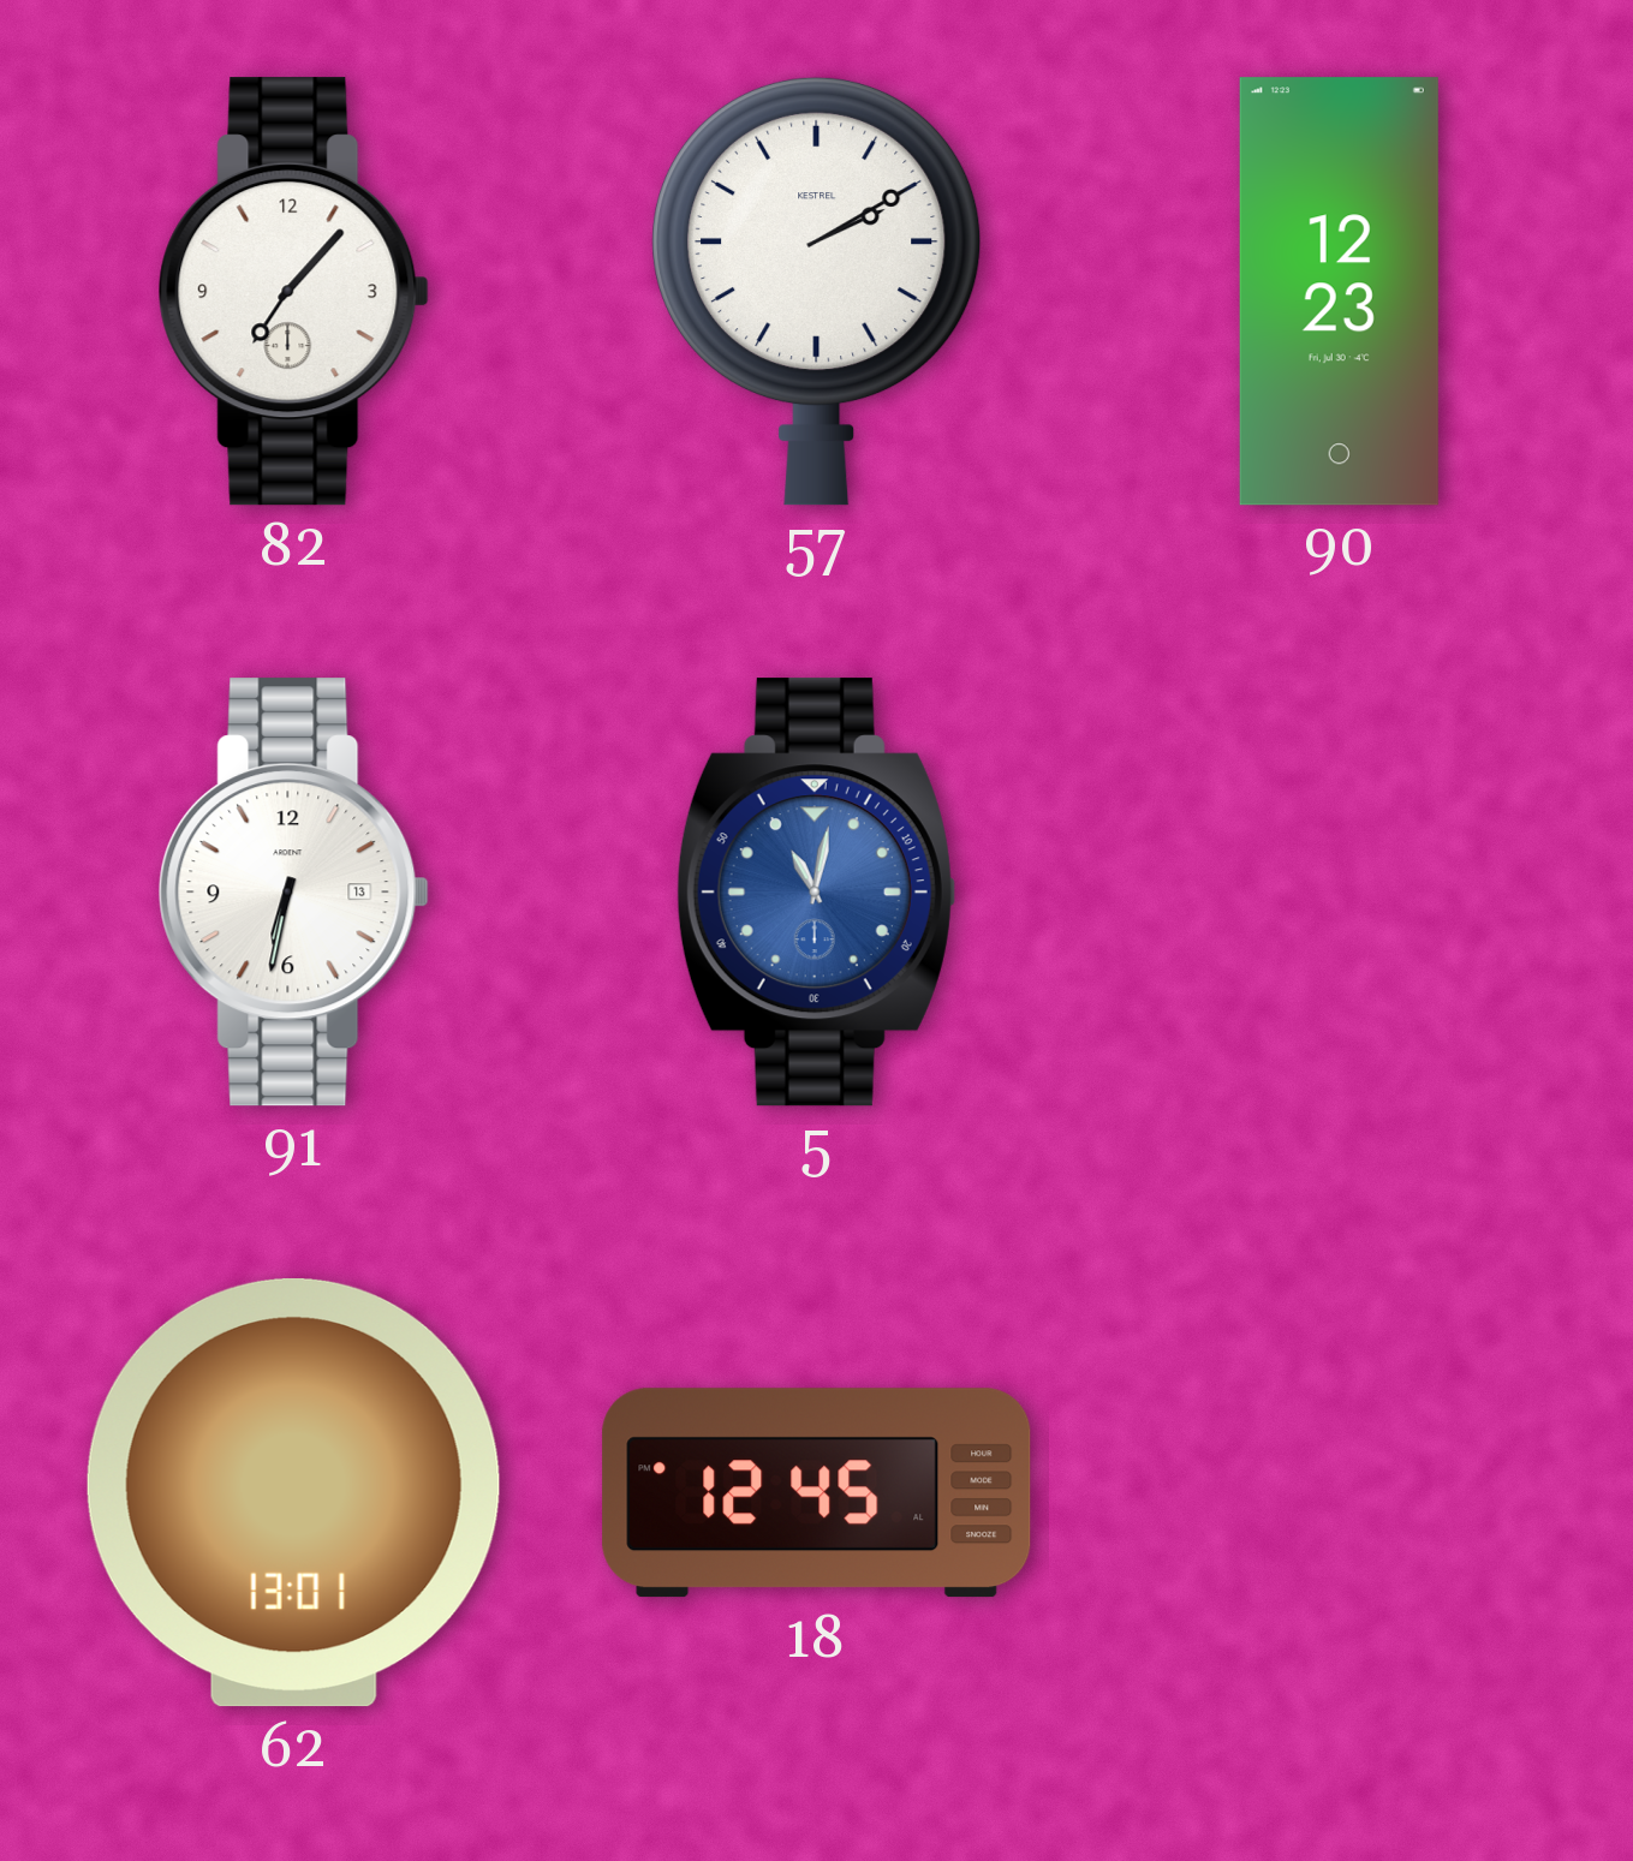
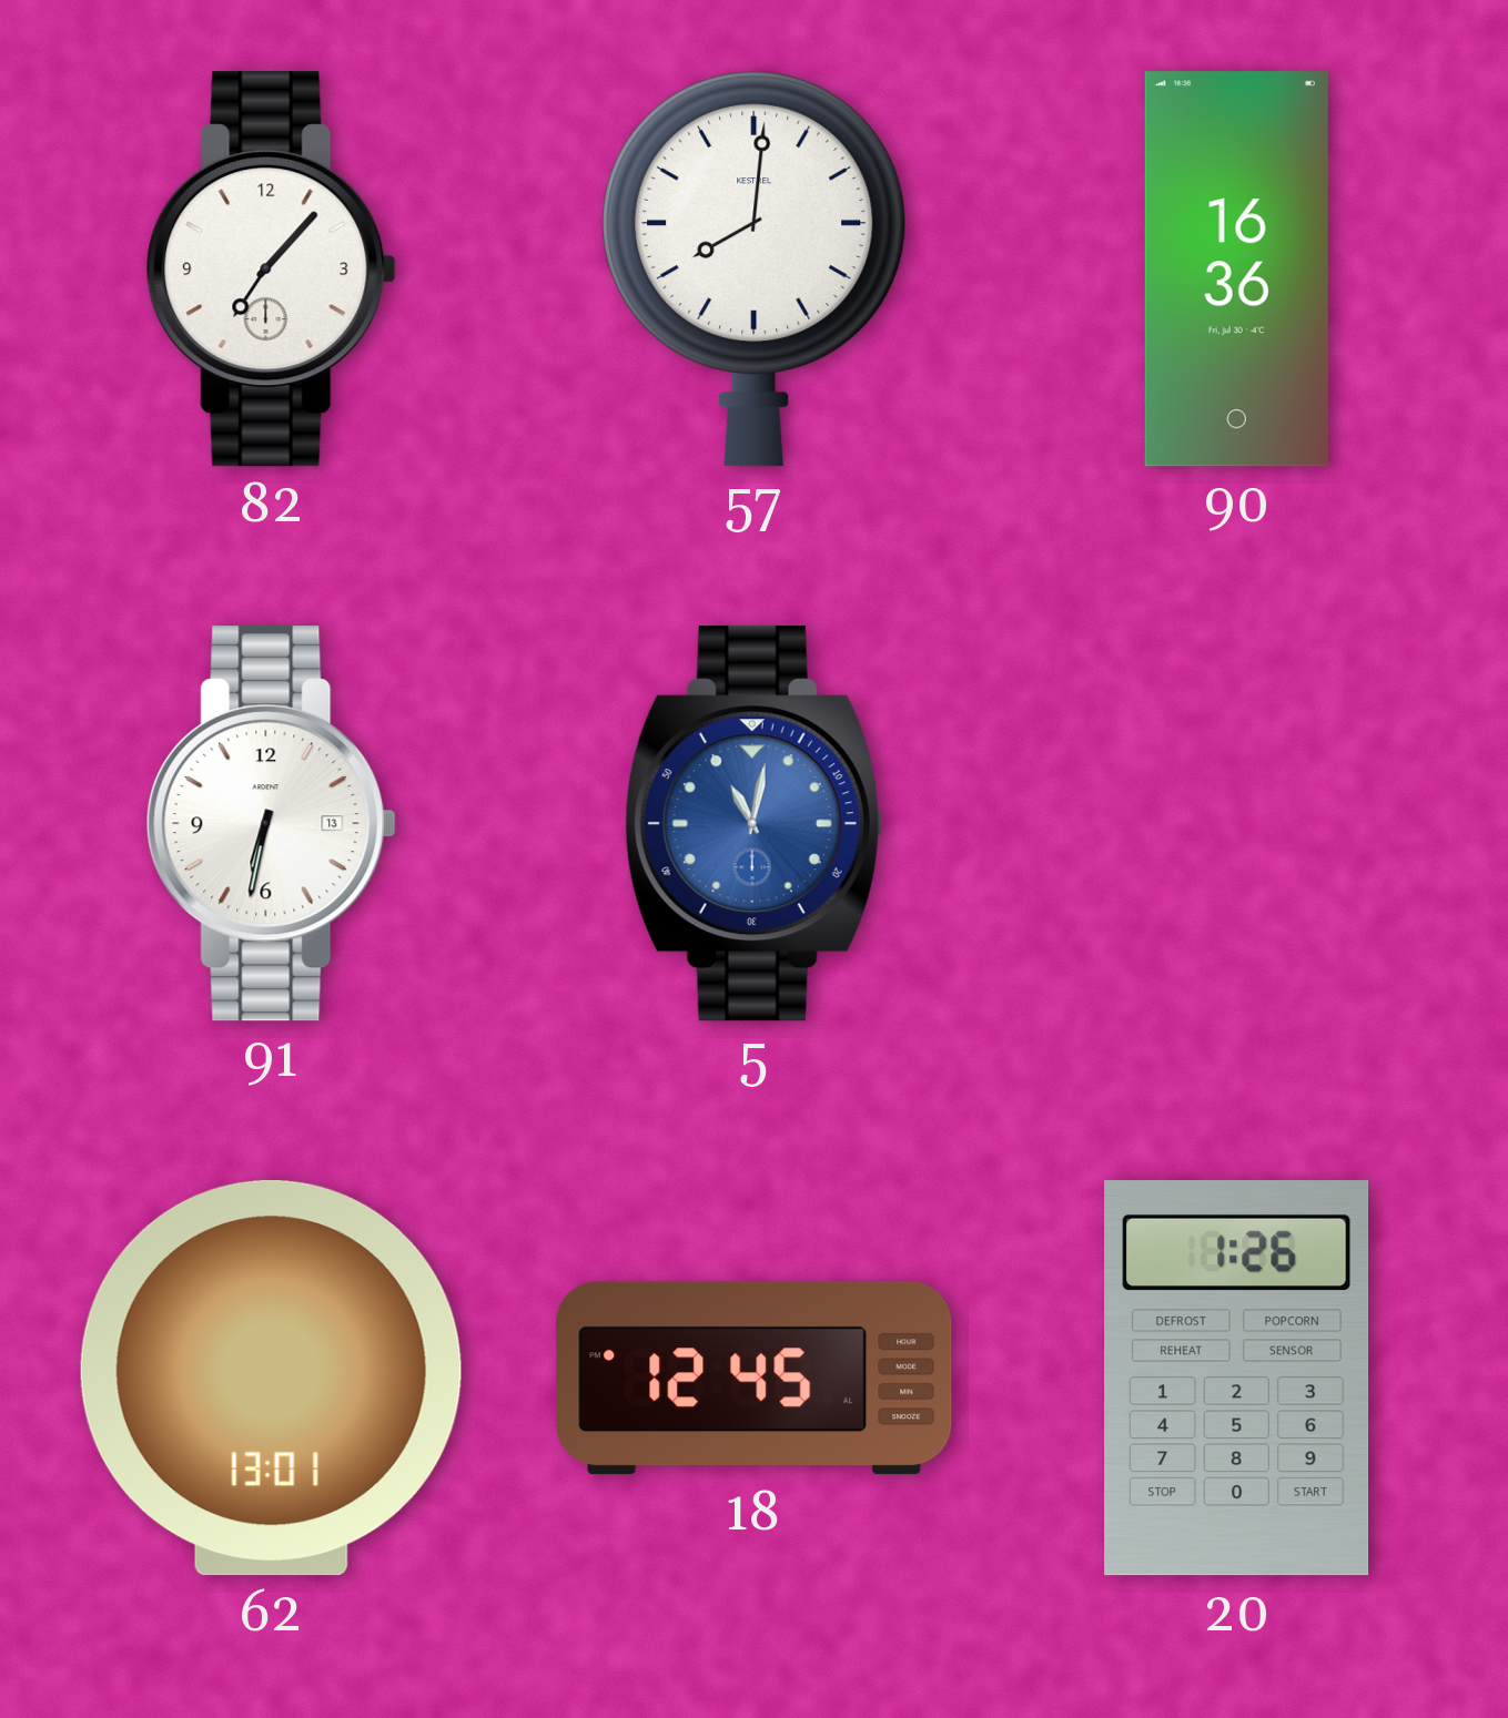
57: 2:10 -> 8:01
90: 12:23 -> 16:36
20: none -> 1:26
